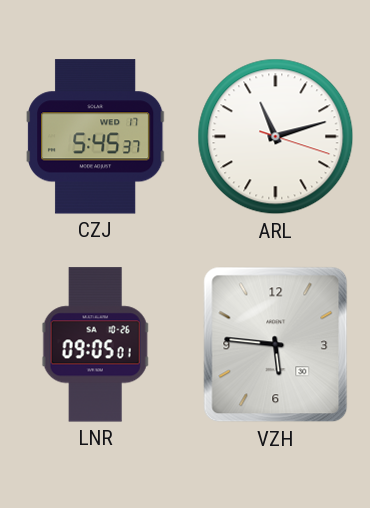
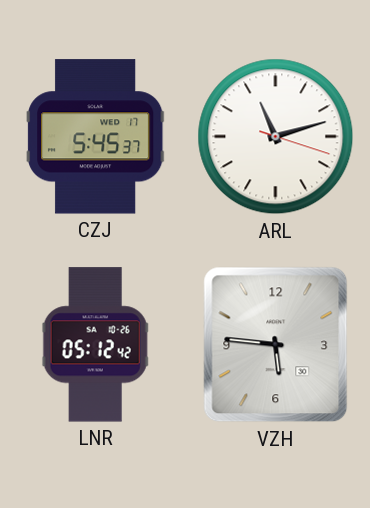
LNR: 09:05 -> 05:12
